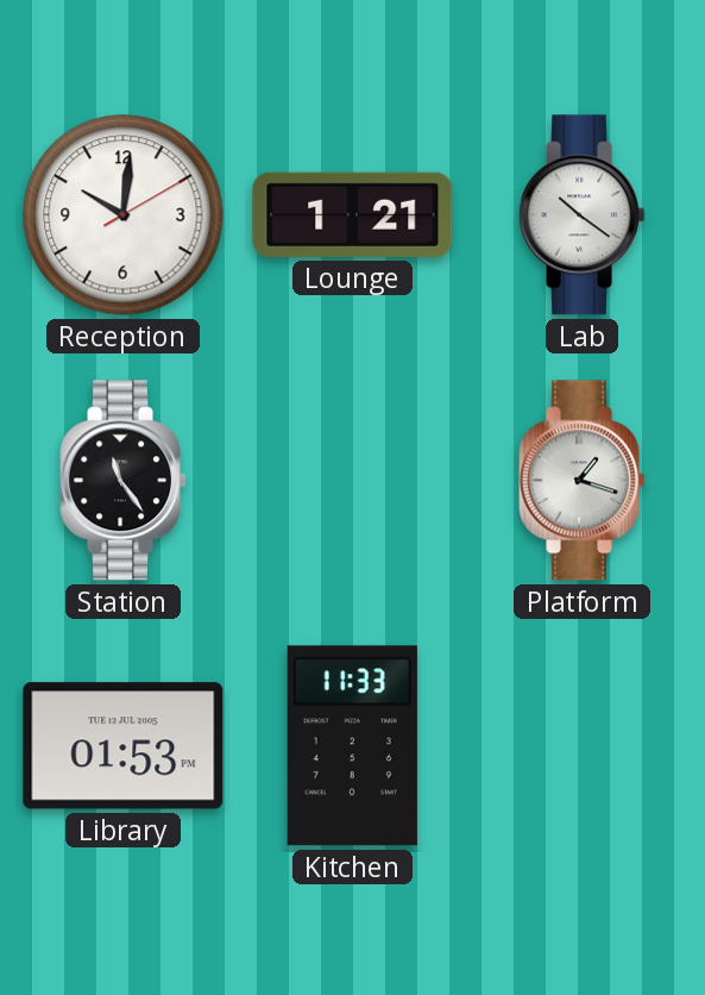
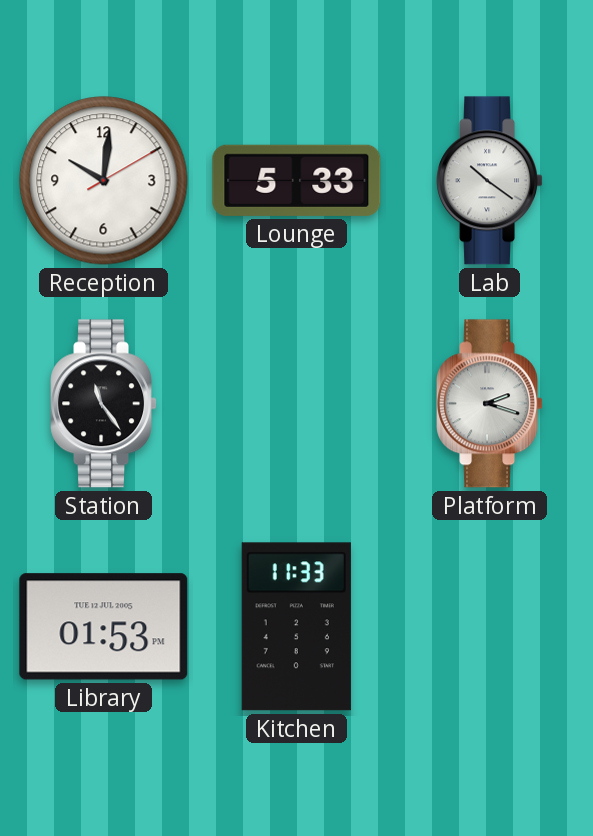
Lounge: 1:21 -> 5:33
Platform: 1:18 -> 2:18
